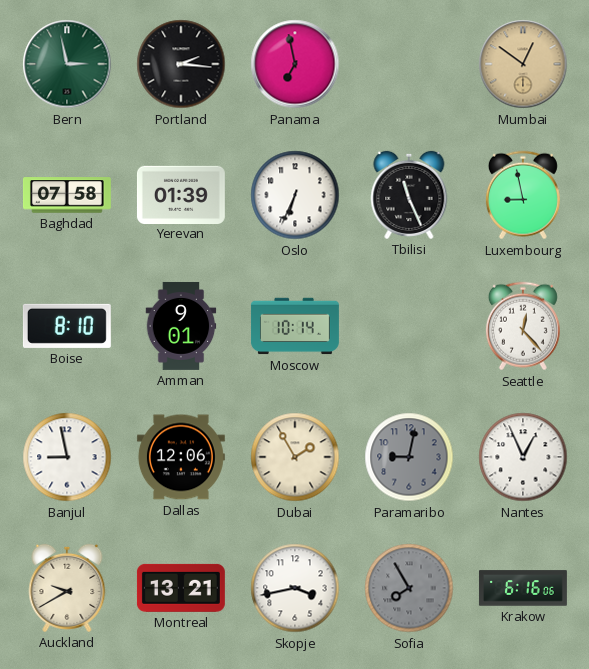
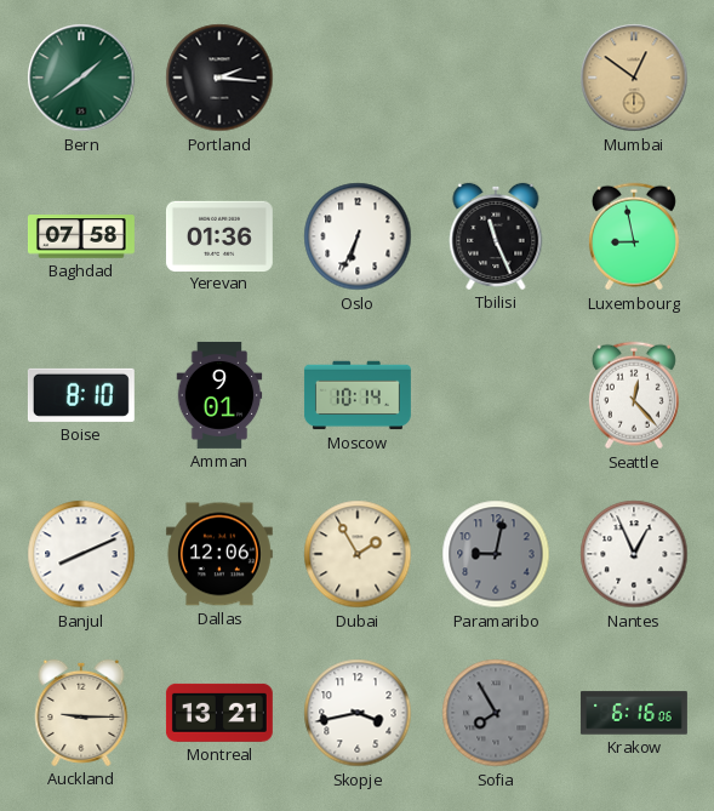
Bern: 2:58 -> 1:39
Panama: 6:58 -> none
Yerevan: 01:39 -> 01:36
Banjul: 8:58 -> 8:11
Auckland: 9:40 -> 9:15
